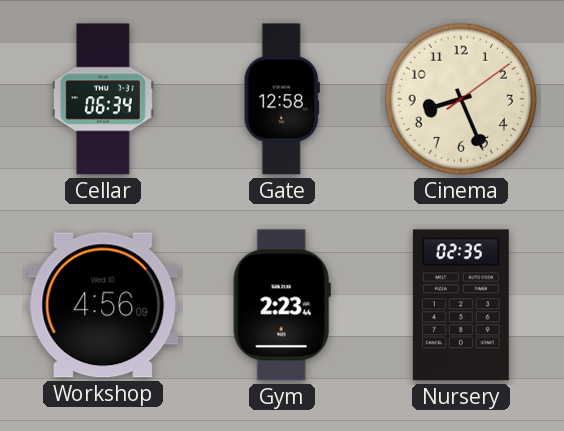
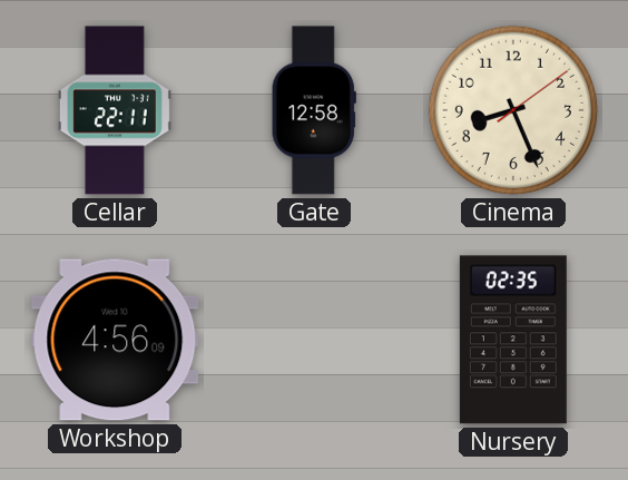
Cellar: 06:34 -> 22:11
Gym: 2:23 -> none
